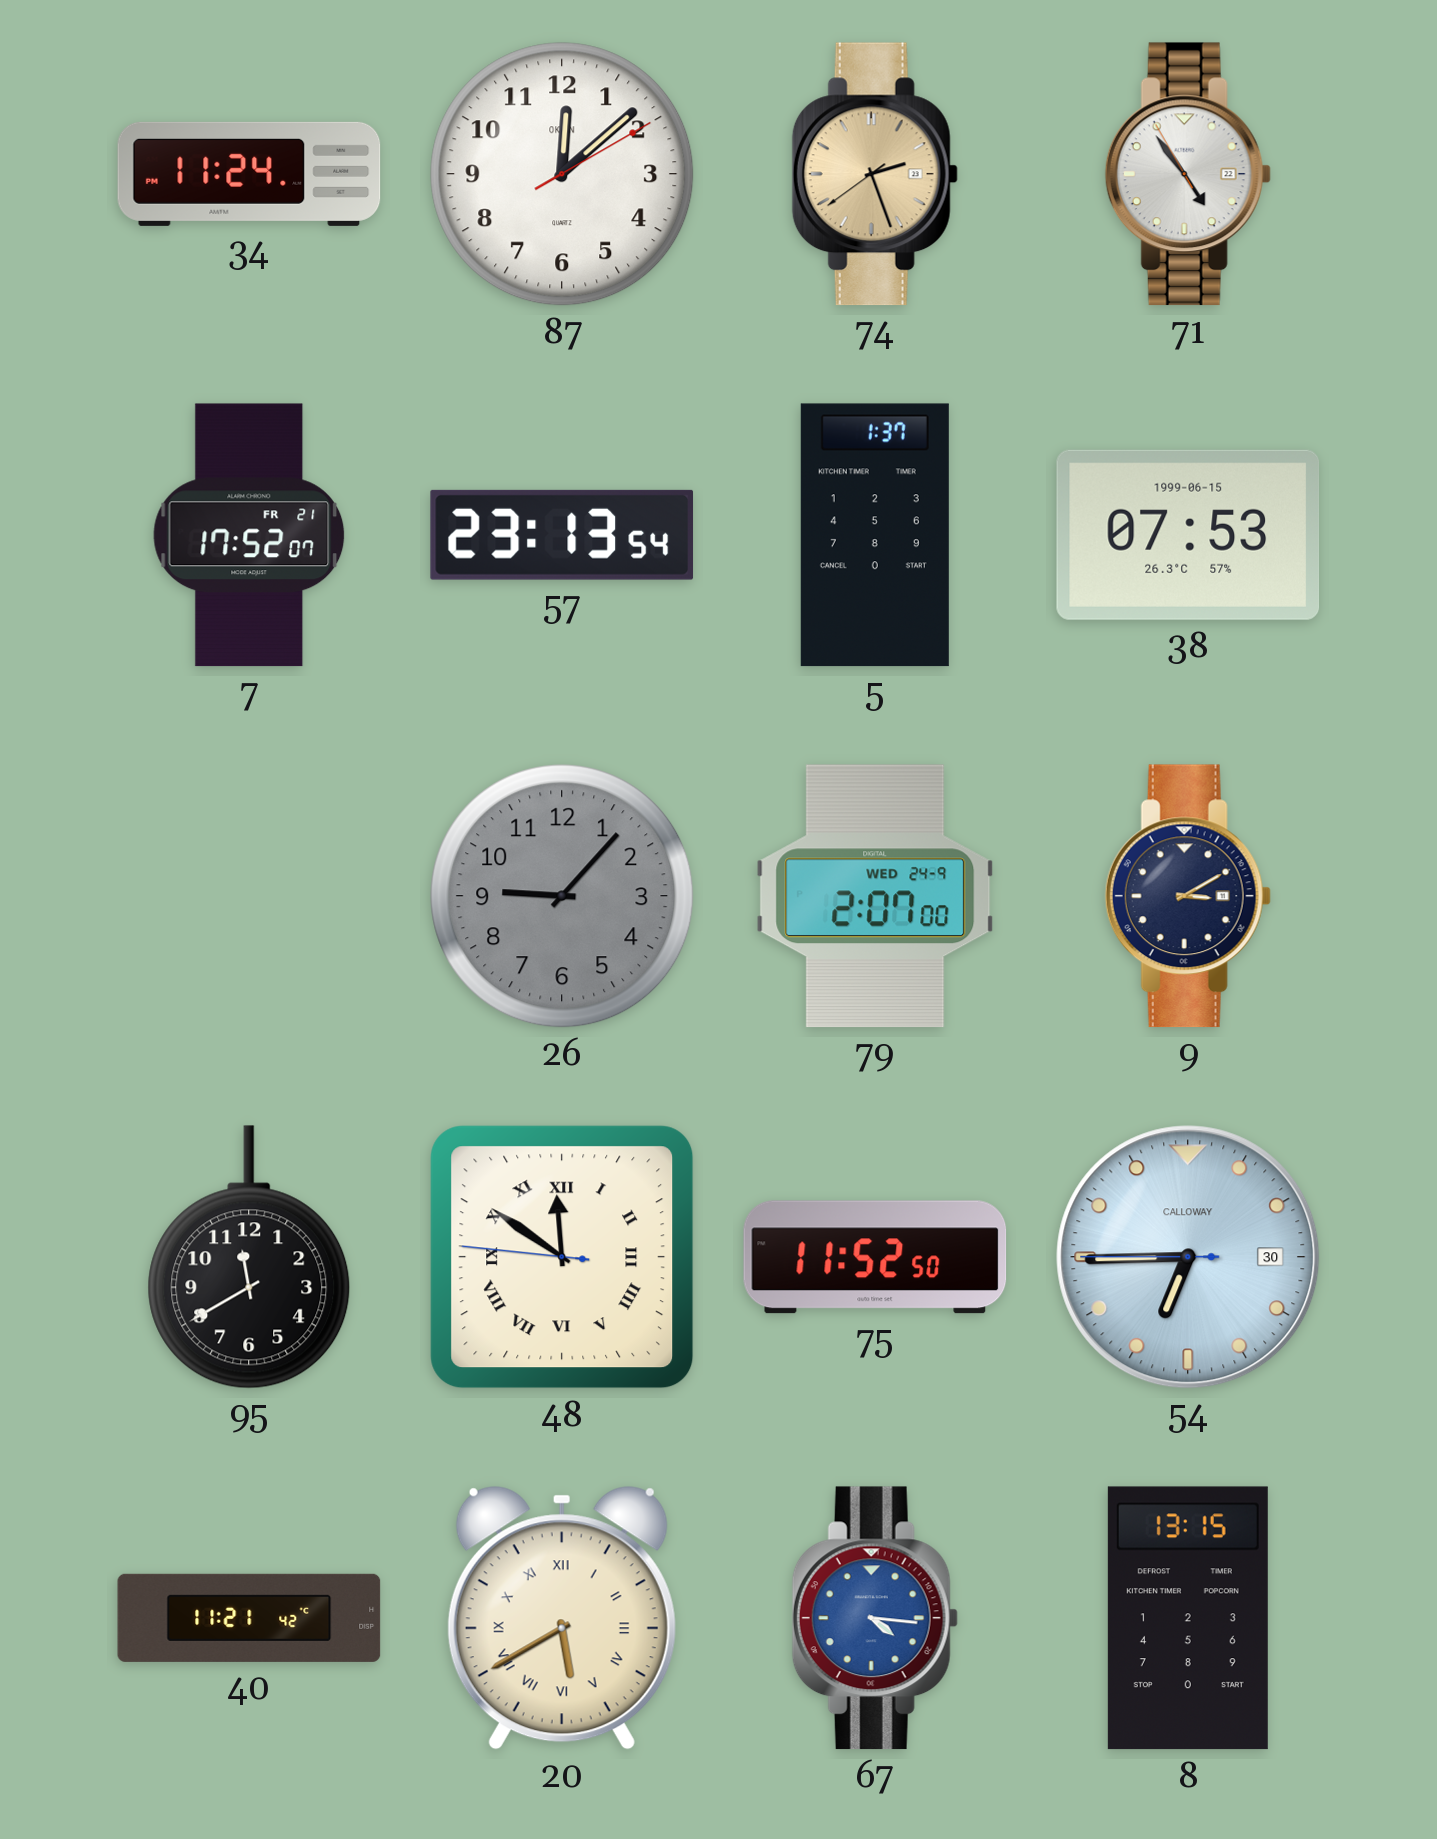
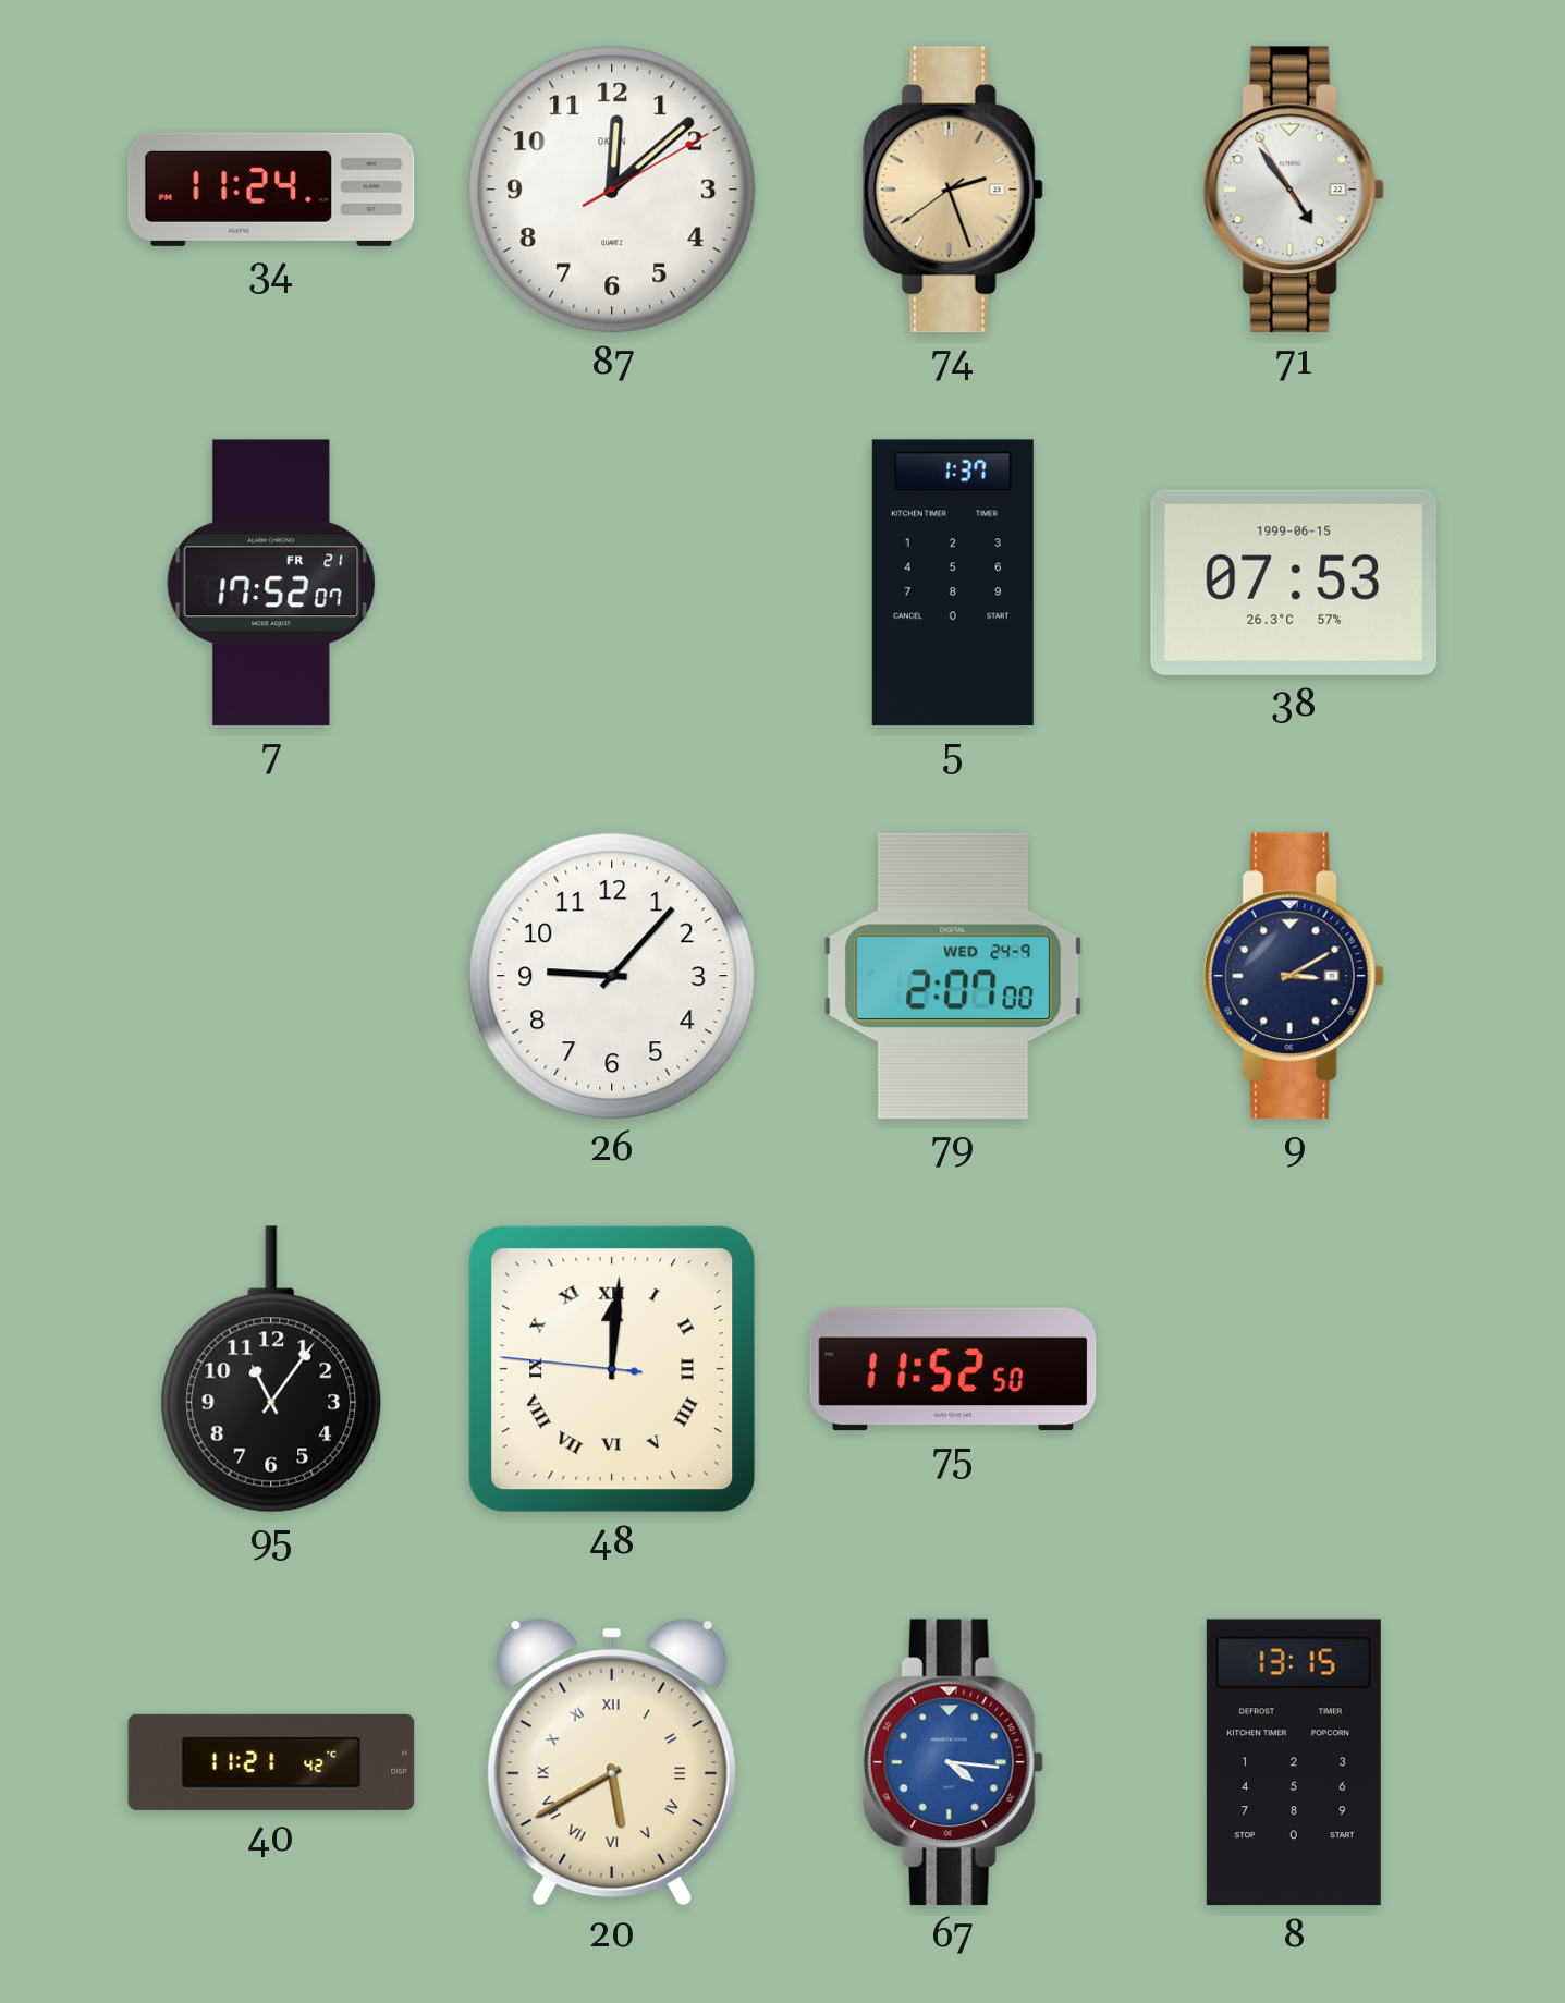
57: 23:13 -> none
26 dial: grey -> white
95: 11:40 -> 11:06
48: 11:50 -> 12:00
54: 6:44 -> none
